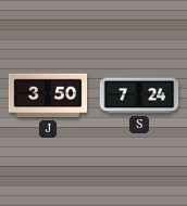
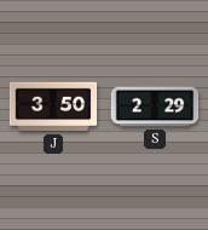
S: 7:24 -> 2:29
